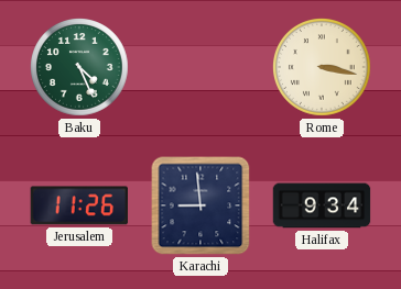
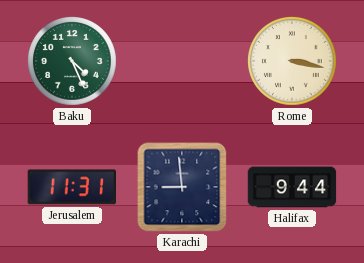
Jerusalem: 11:26 -> 11:31
Halifax: 9:34 -> 9:44
